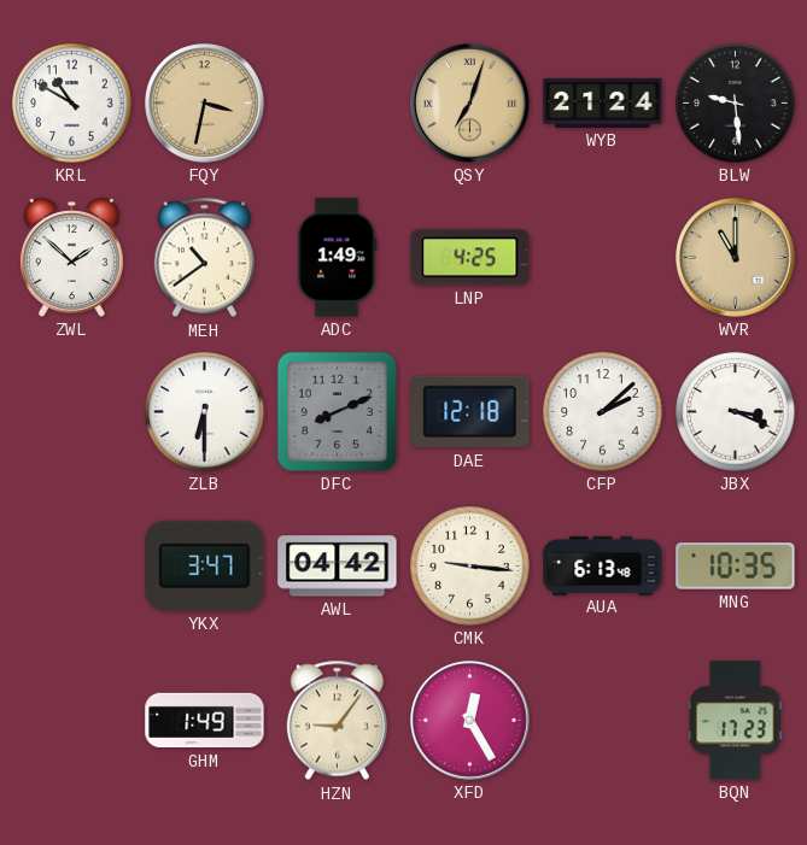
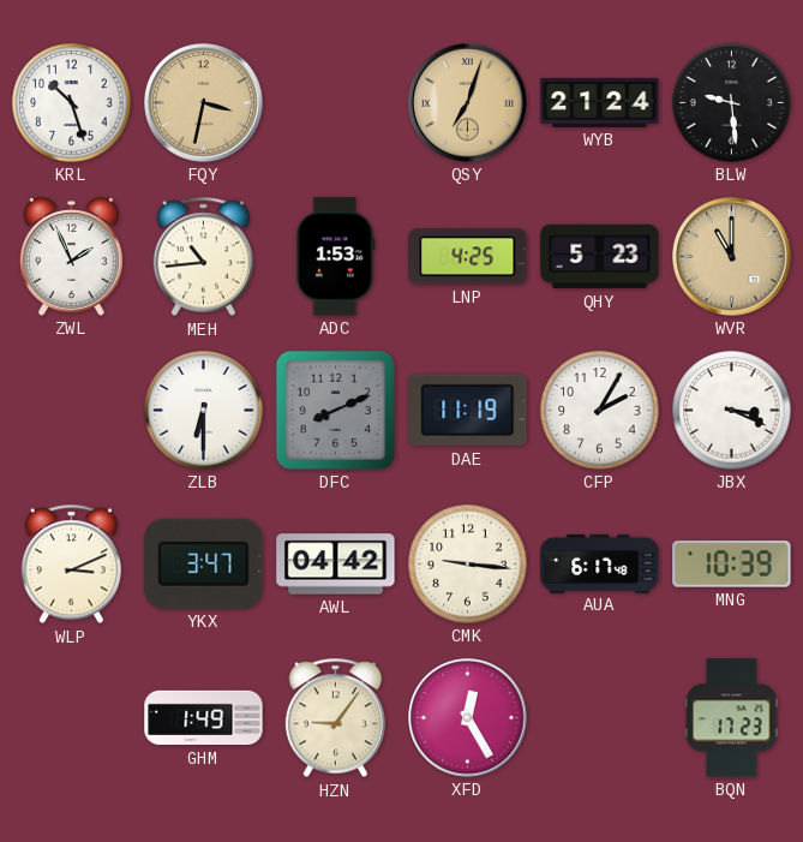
KRL: 10:50 -> 10:27
ZWL: 1:52 -> 1:56
MEH: 10:39 -> 10:44
ADC: 1:49 -> 1:53
QHY: none -> 5:23
DAE: 12:18 -> 11:19
CFP: 2:08 -> 2:05
WLP: none -> 3:11
AUA: 6:13 -> 6:17
MNG: 10:35 -> 10:39
